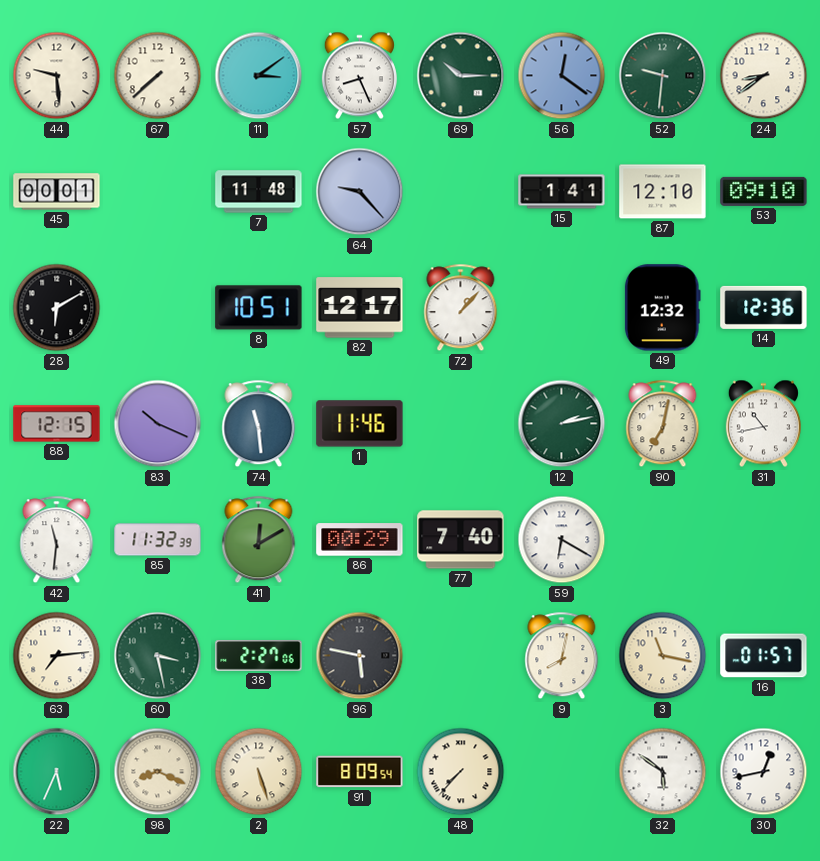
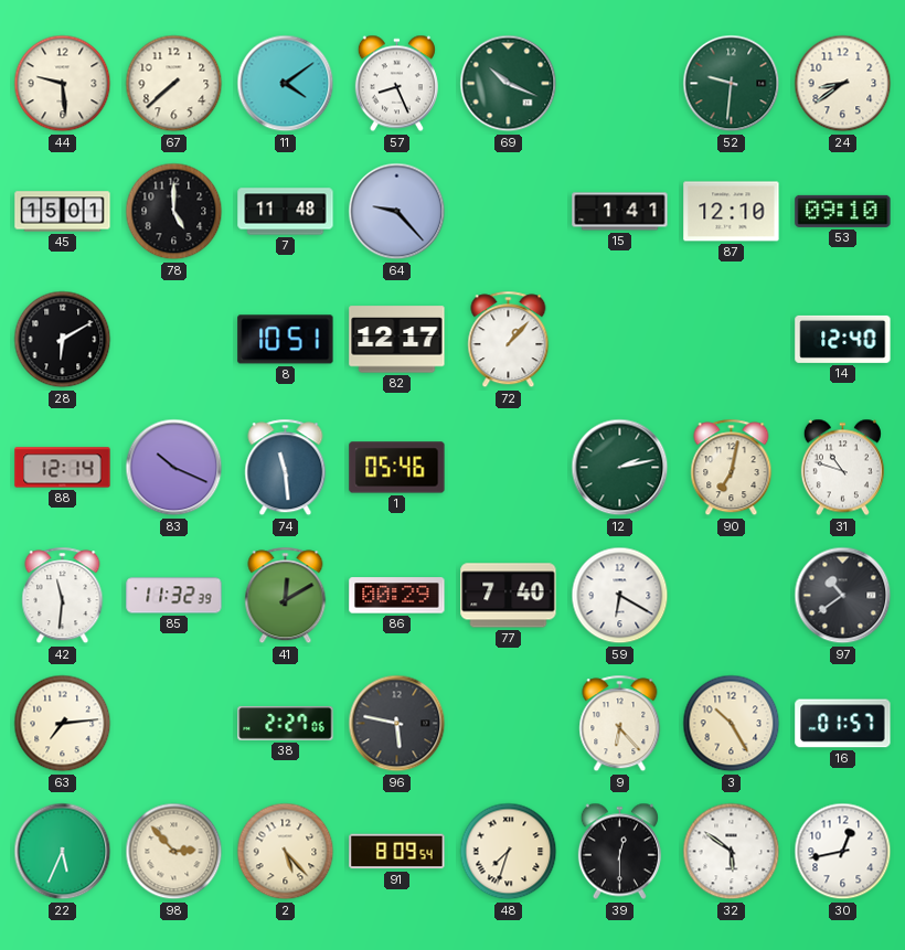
11: 3:09 -> 4:09
69: 10:15 -> 10:19
56: 12:21 -> none
45: 00:01 -> 15:01
78: none -> 5:00
49: 12:32 -> none
14: 12:36 -> 12:40
88: 12:15 -> 12:14
1: 11:46 -> 05:46
31: 10:43 -> 10:48
97: none -> 10:39
60: 3:28 -> none
9: 8:02 -> 6:23
3: 11:17 -> 10:25
98: 8:19 -> 2:53
2: 5:27 -> 5:23
48: 7:37 -> 7:33
39: none -> 12:30
